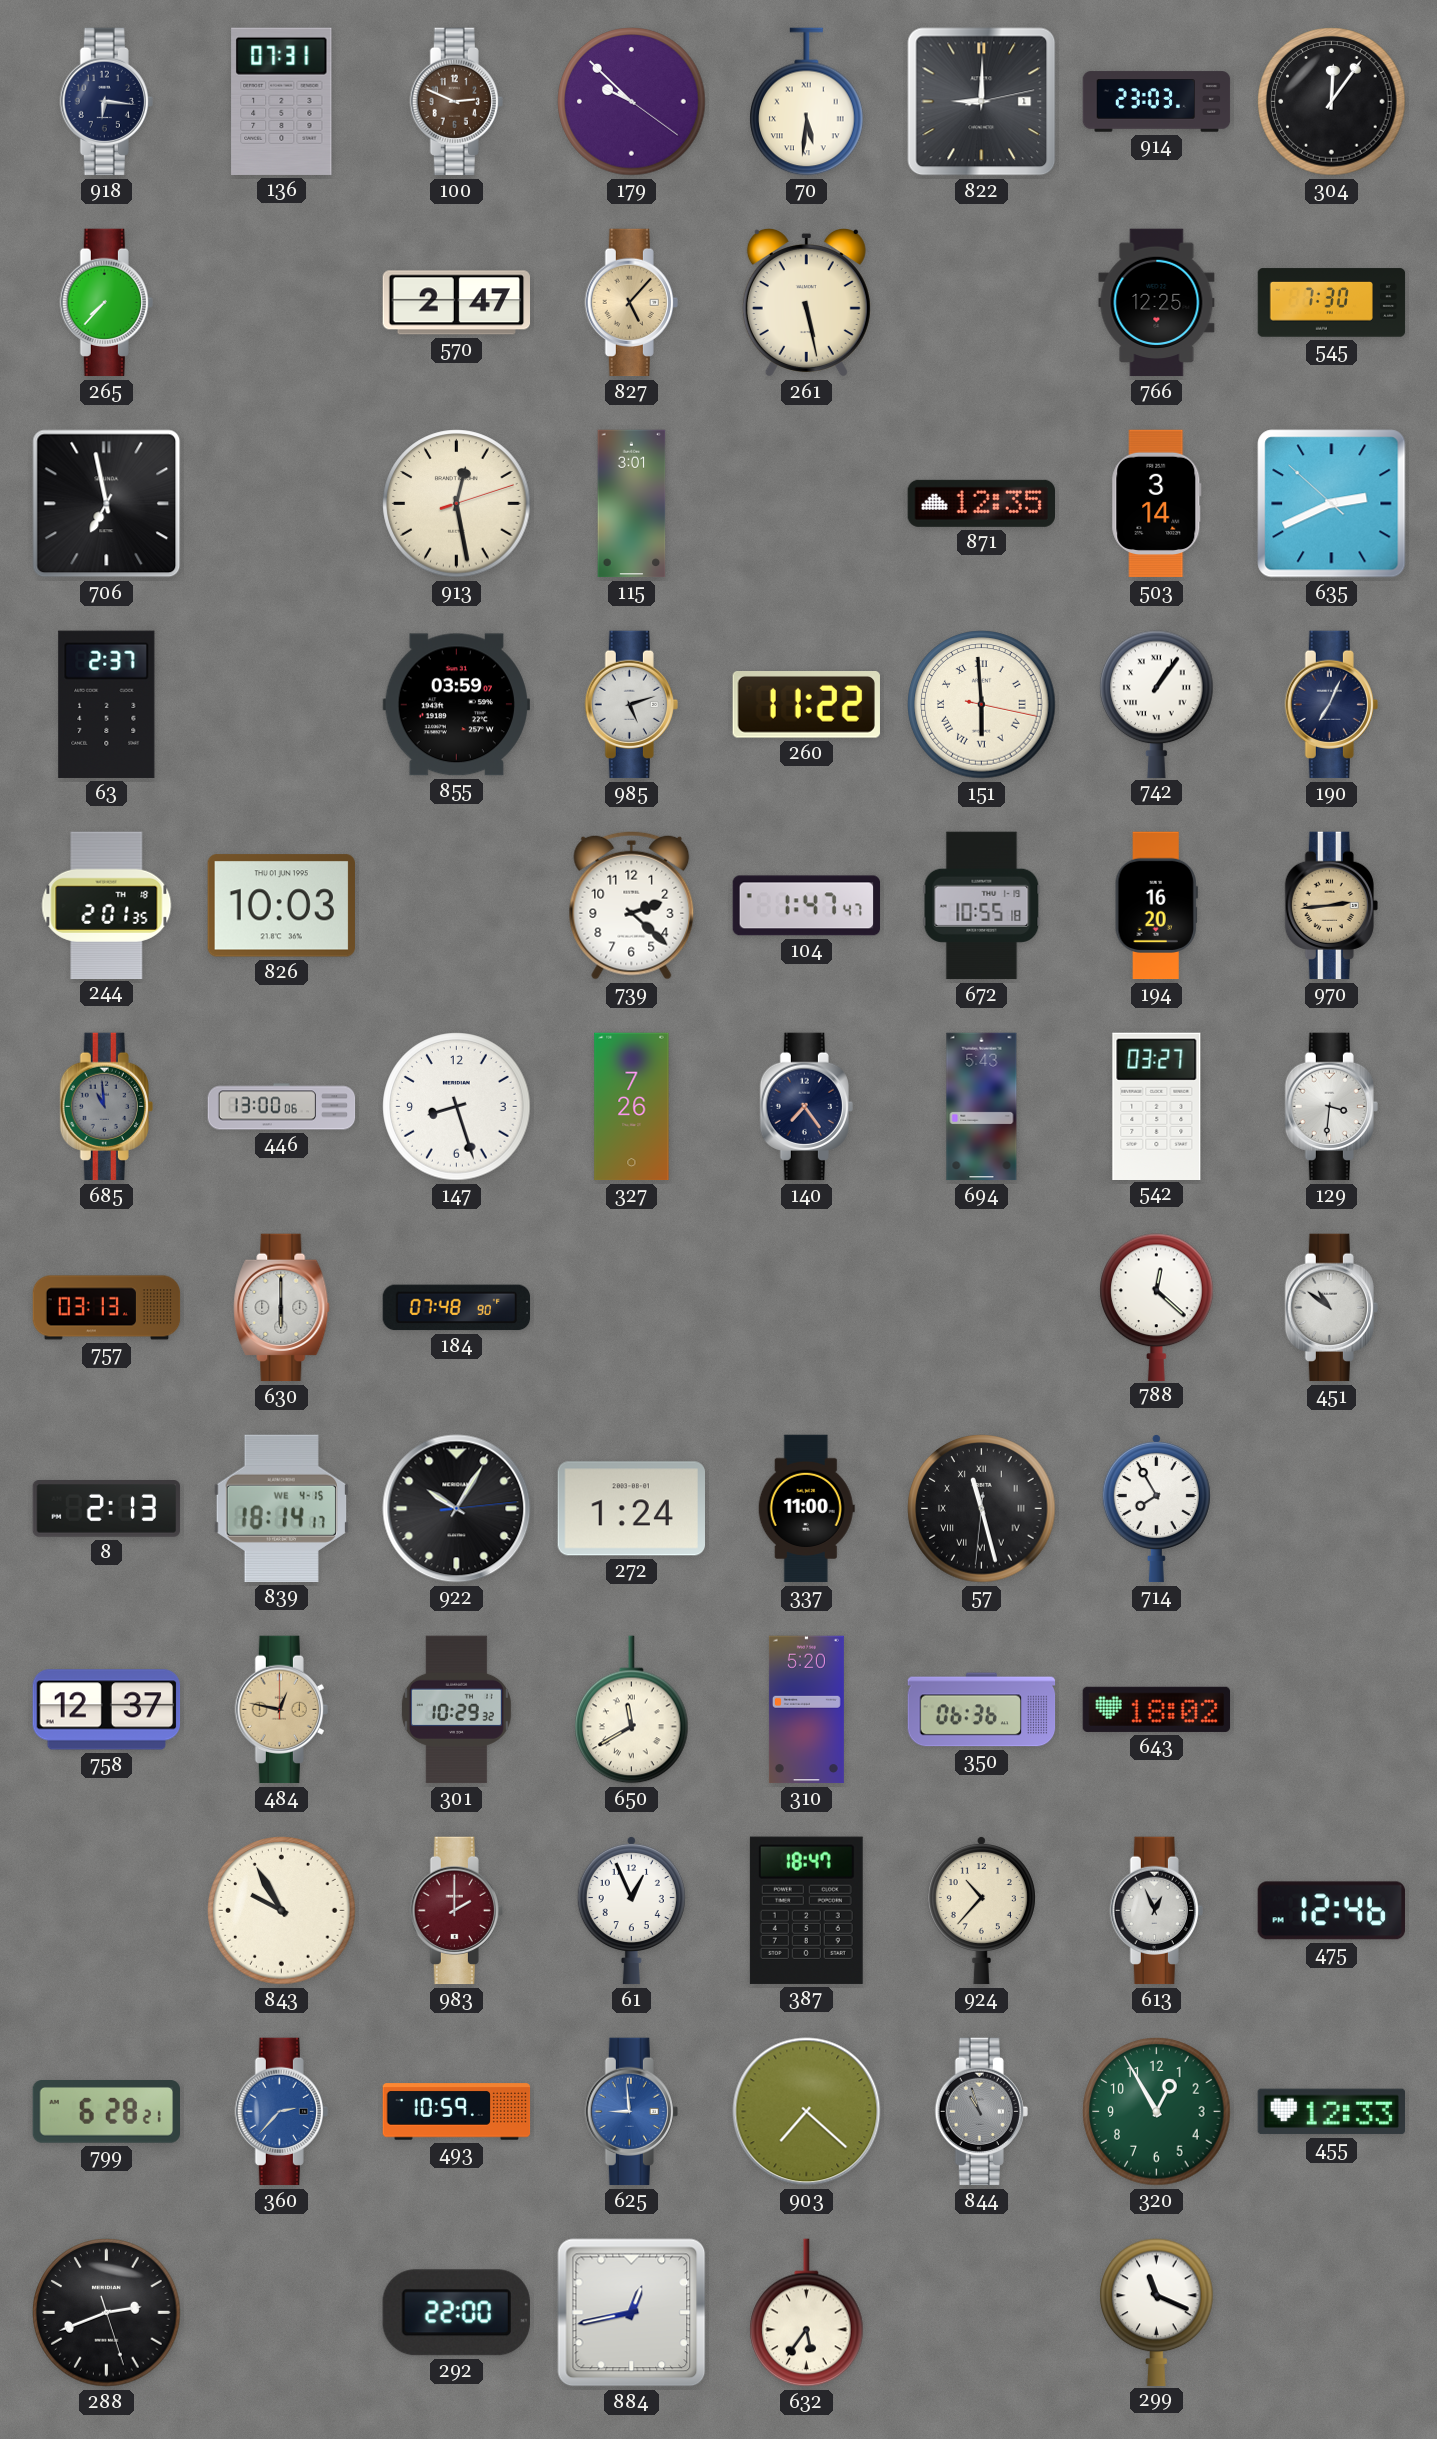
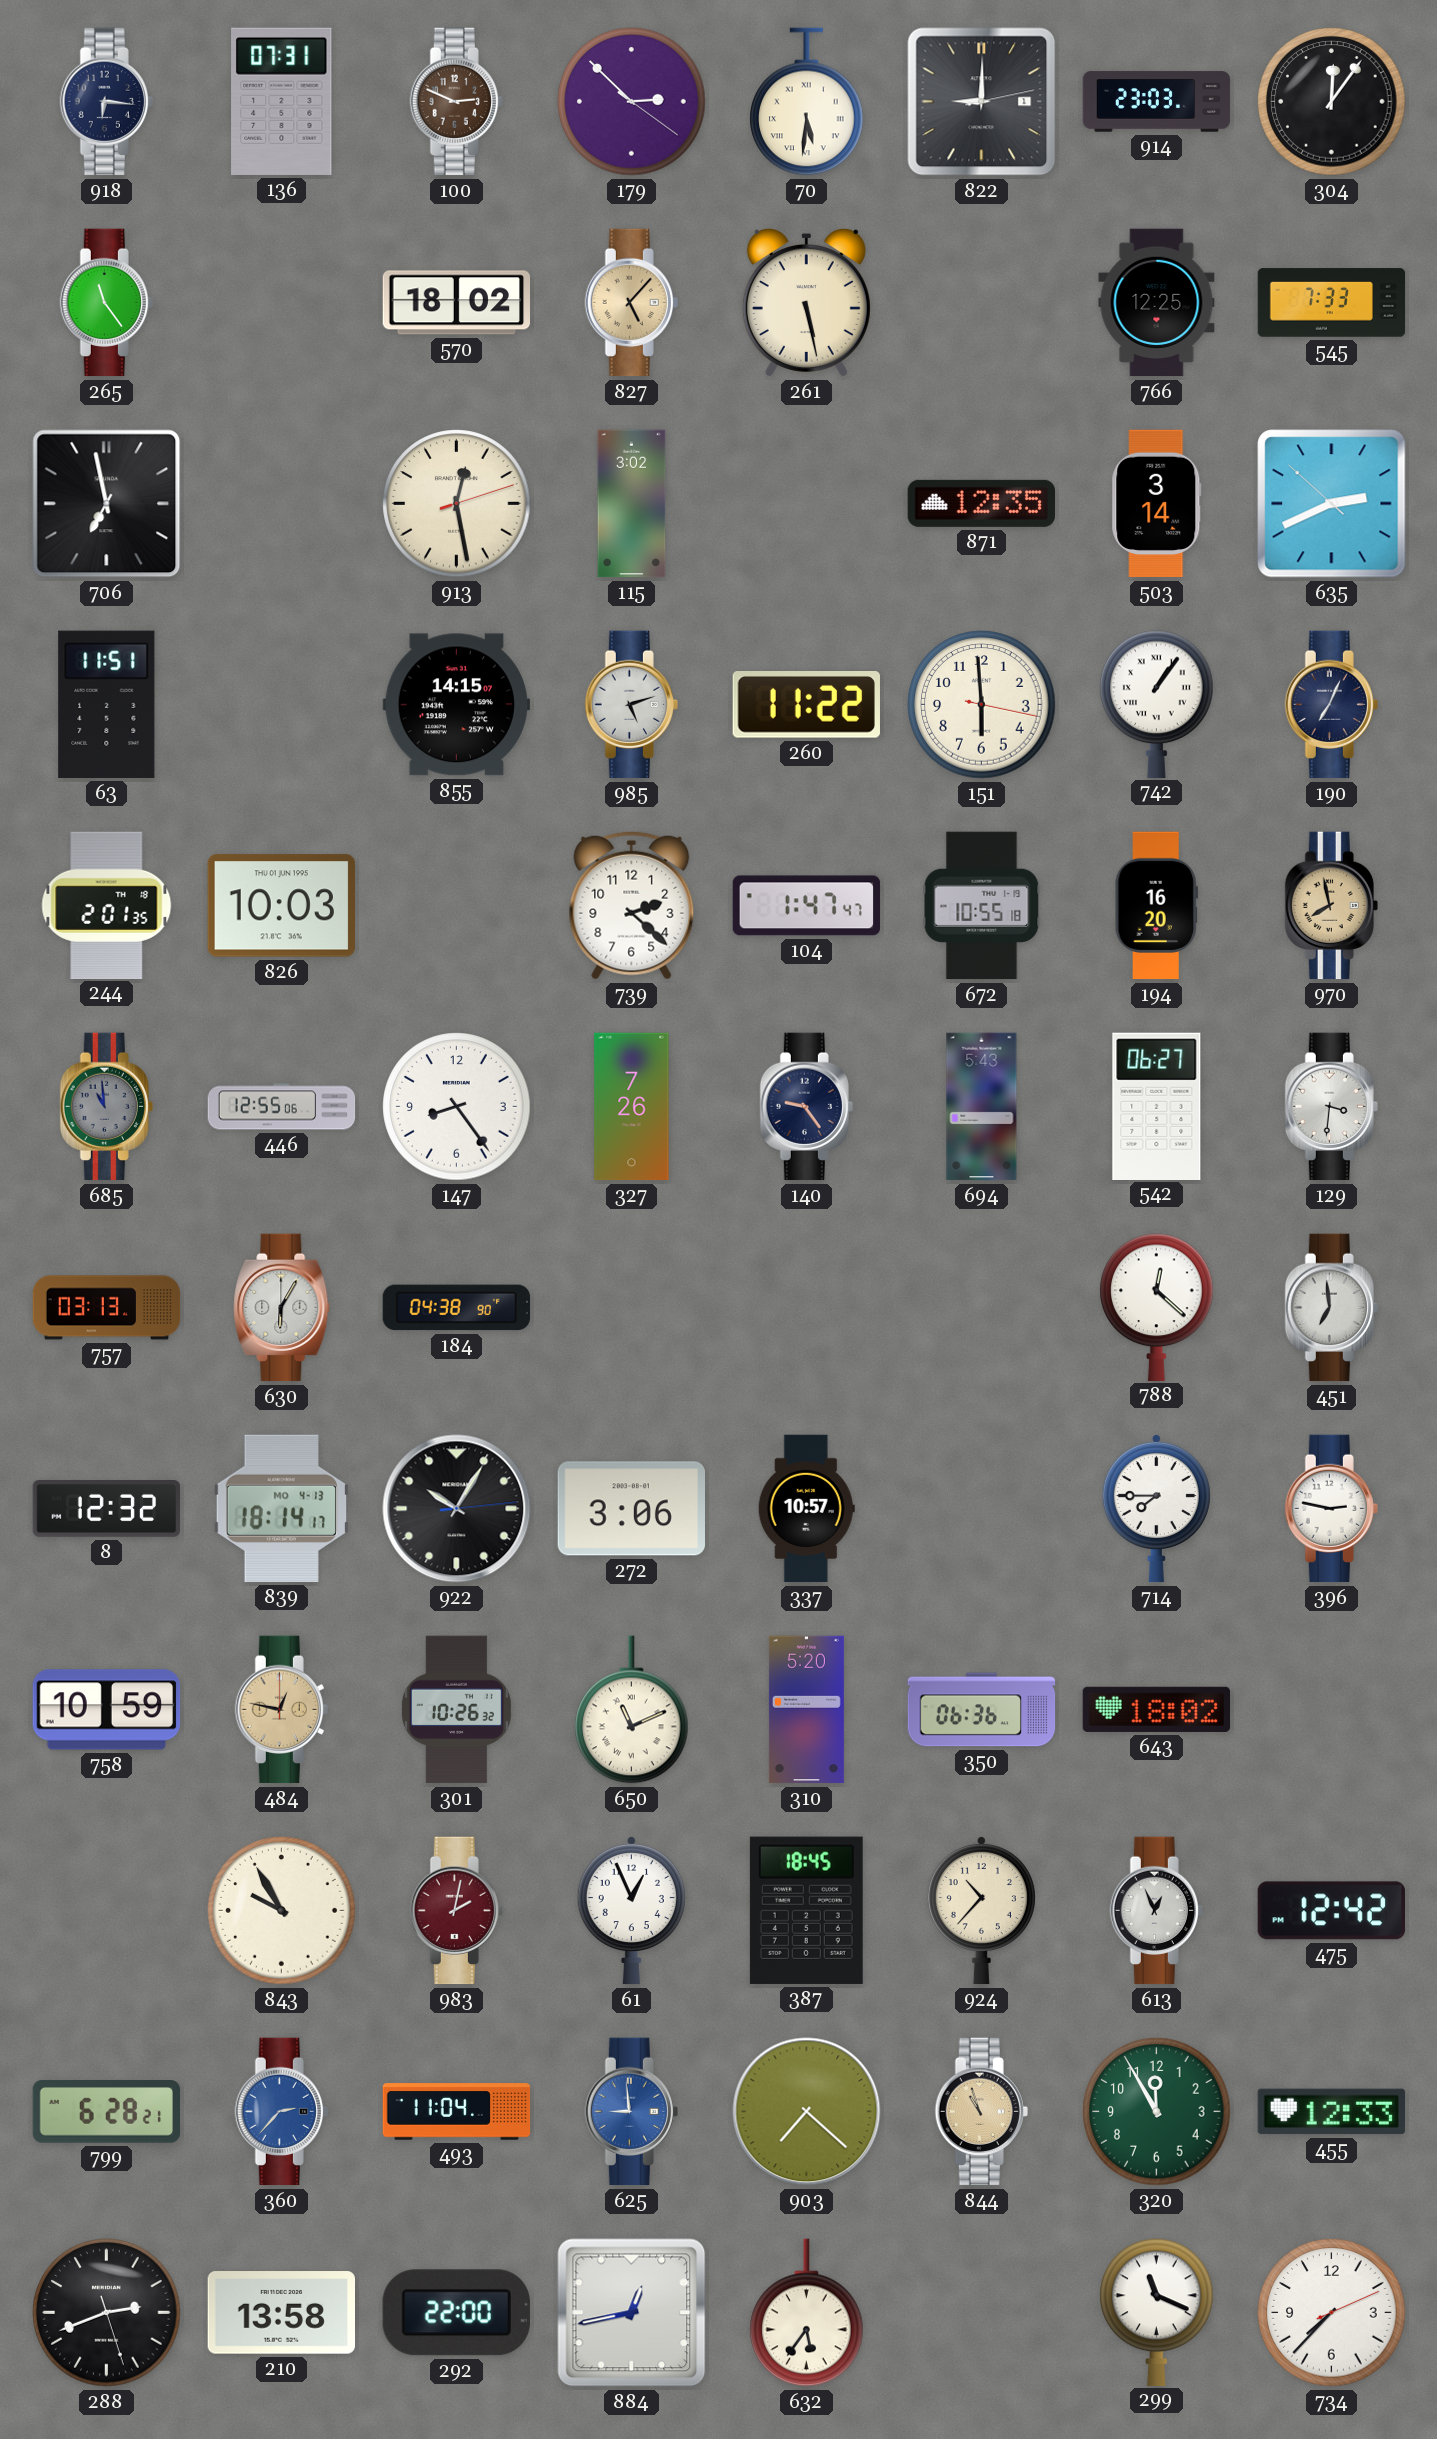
179: 9:52 -> 2:52
265: 7:37 -> 11:24
570: 2:47 -> 18:02
545: 7:30 -> 7:33
115: 3:01 -> 3:02
63: 2:37 -> 11:51
855: 03:59 -> 14:15
151 numerals: Roman -> Arabic
970: 2:44 -> 7:58
446: 13:00 -> 12:55
147: 8:27 -> 8:24
140: 7:24 -> 9:24
542: 03:27 -> 06:27
630: 6:00 -> 6:05
184: 07:48 -> 04:38
451: 10:51 -> 6:59
8: 2:13 -> 12:32
839 date: WE 4-15 -> MO 4-13
272: 1:24 -> 3:06
337: 11:00 -> 10:57
57: 11:27 -> none
714: 7:55 -> 7:45
396: none -> 2:47
758: 12:37 -> 10:59
301: 10:29 -> 10:26
650: 11:40 -> 11:11
983: 2:00 -> 2:02
387: 18:47 -> 18:45
475: 12:46 -> 12:42
493: 10:59 -> 11:04
844 dial: grey -> champagne
320: 12:55 -> 11:55
210: none -> 13:58
734: none -> 7:37
